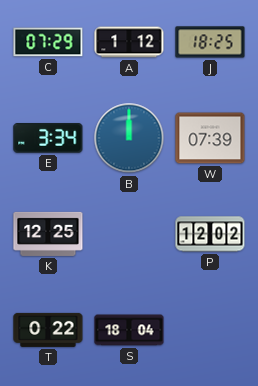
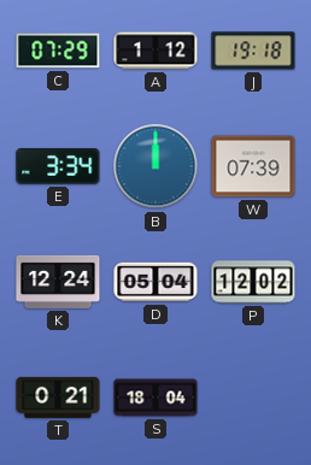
J: 18:25 -> 19:18
K: 12:25 -> 12:24
D: none -> 05:04
T: 0:22 -> 0:21
